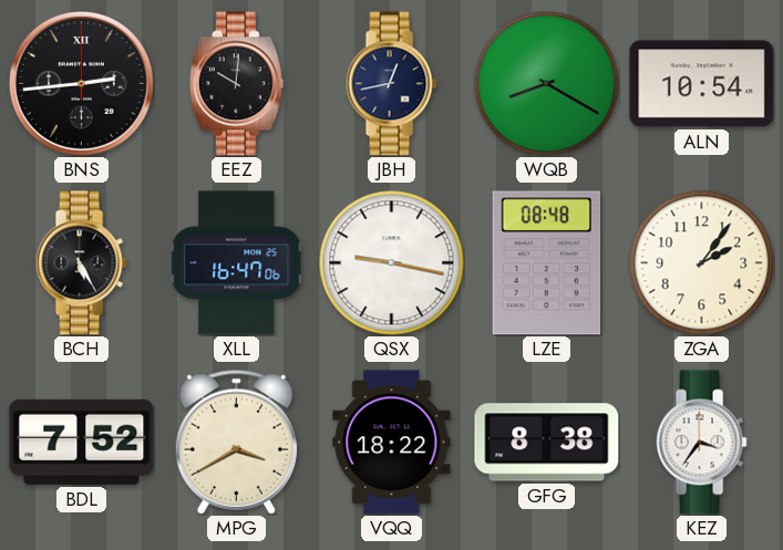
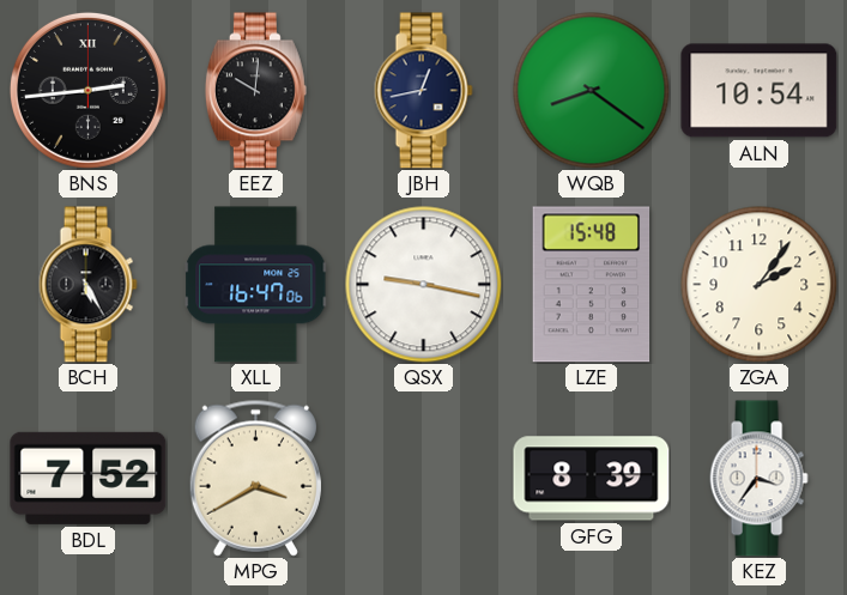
WQB: 8:20 -> 8:21
LZE: 08:48 -> 15:48
VQQ: 18:22 -> none
GFG: 8:38 -> 8:39
